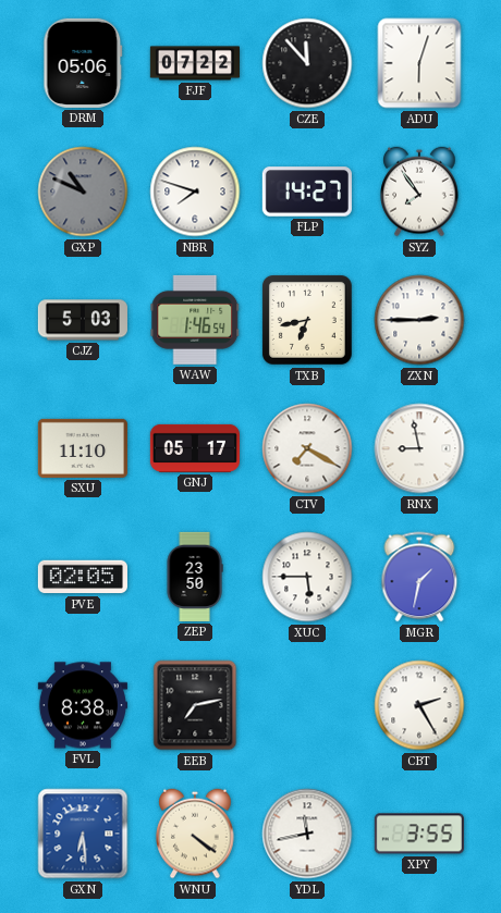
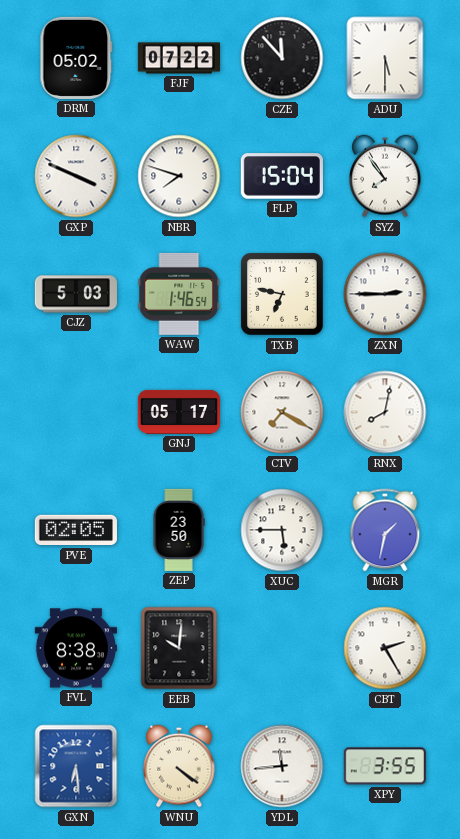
DRM: 05:06 -> 05:02
ADU: 6:03 -> 5:30
GXP: 10:49 -> 3:49
GXP dial: grey -> white
FLP: 14:27 -> 15:04
TXB: 6:43 -> 6:47
SXU: 11:10 -> none
RNX: 8:58 -> 8:02
EEB: 7:13 -> 10:01
YDL: 11:43 -> 11:44
